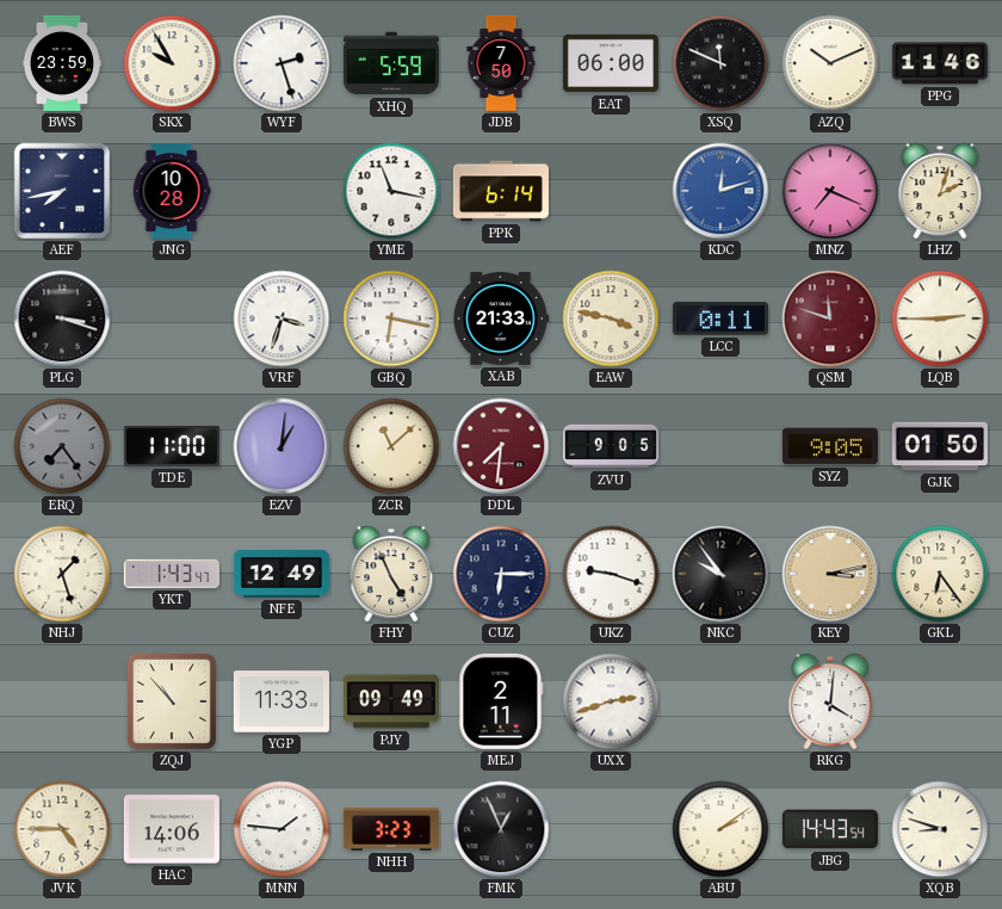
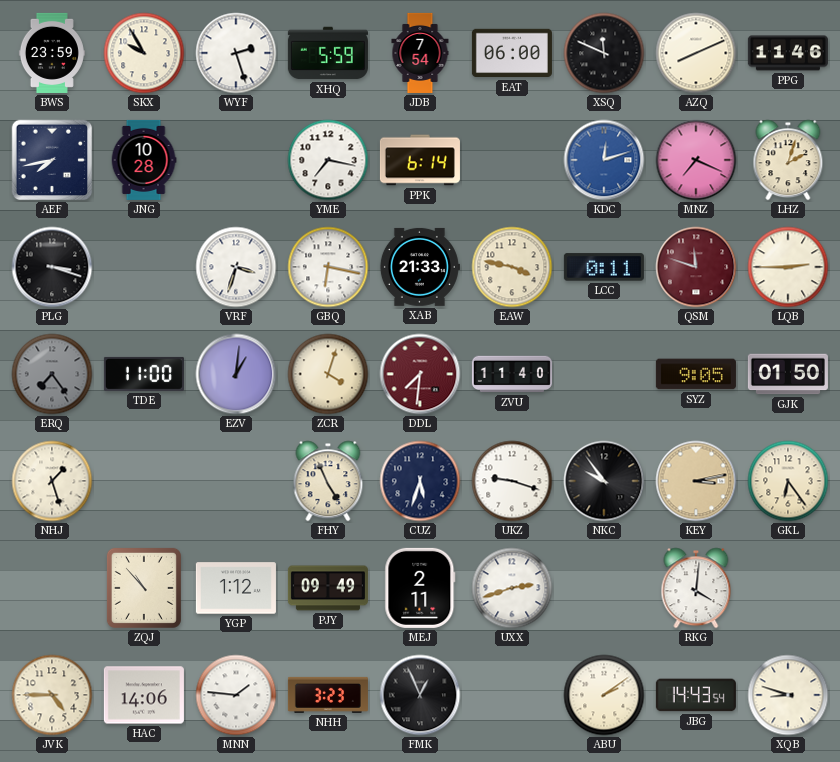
JDB: 7:50 -> 7:54
AZQ: 10:11 -> 8:11
YME: 11:17 -> 7:17
ZCR: 11:08 -> 4:03
ZVU: 9:05 -> 11:40
YKT: 1:43 -> none
NFE: 12:49 -> none
CUZ: 6:15 -> 5:33
YGP: 11:33 -> 1:12
